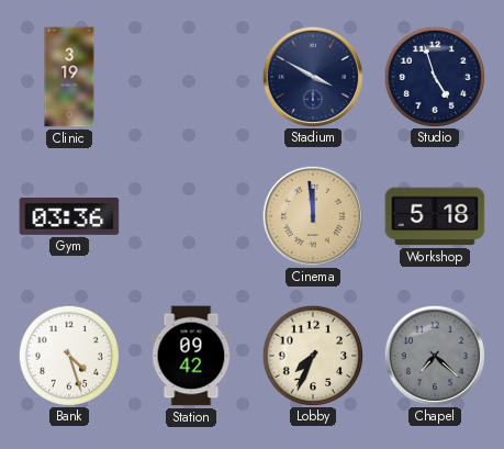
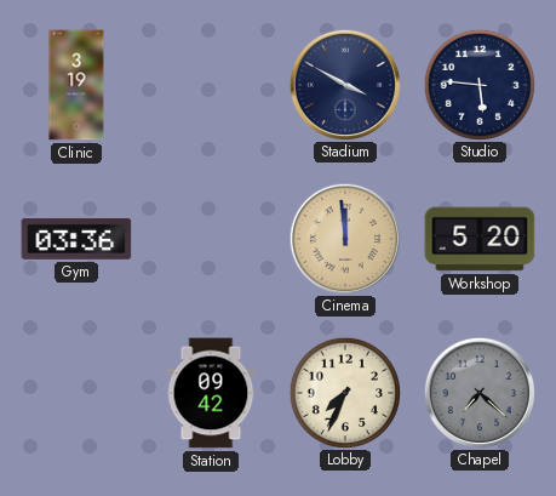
Studio: 4:57 -> 5:46
Workshop: 5:18 -> 5:20
Bank: 4:27 -> none
